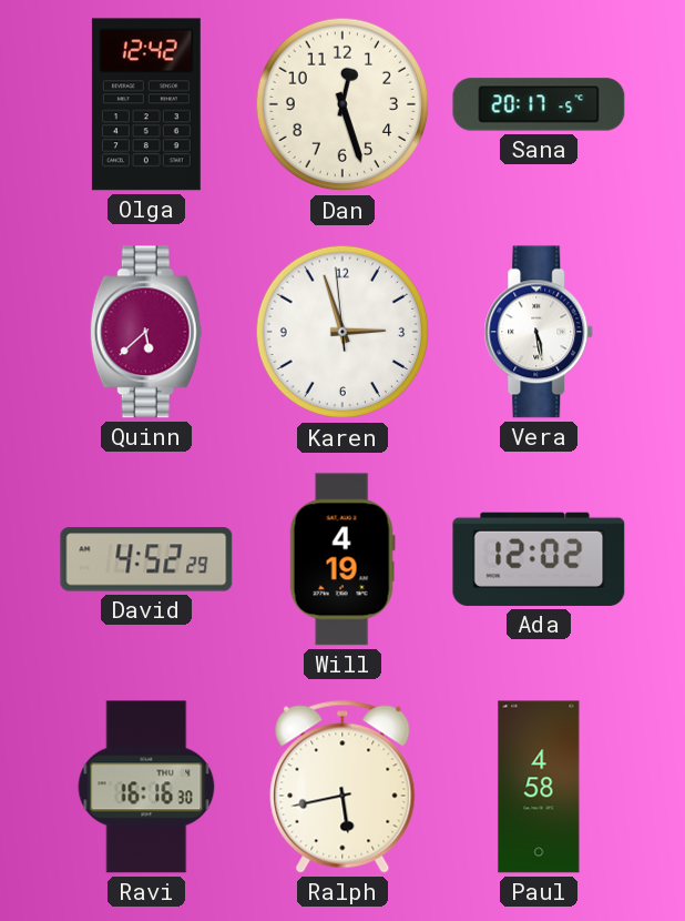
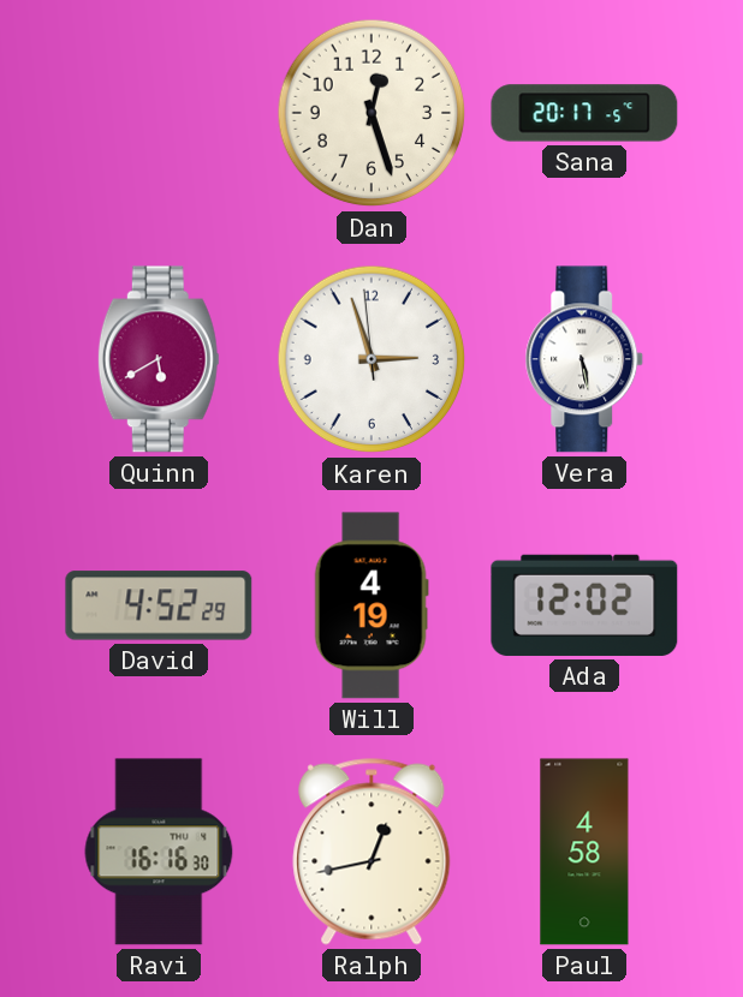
Olga: 12:42 -> none
Quinn: 5:38 -> 5:40
Ralph: 5:43 -> 12:43
